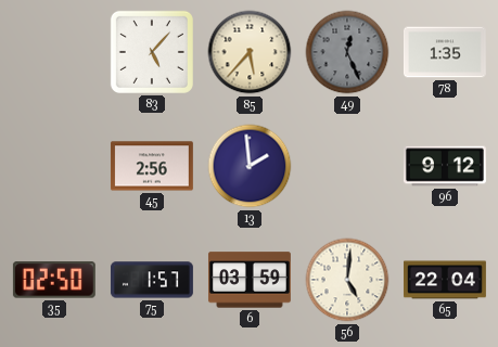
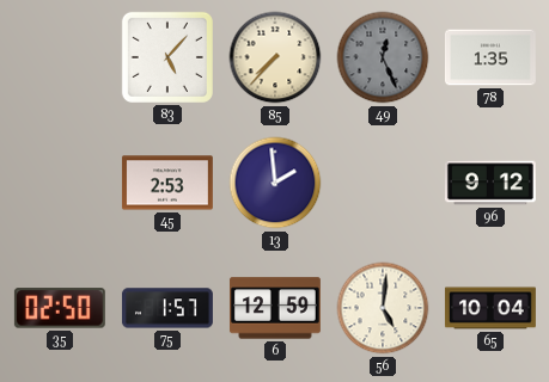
85: 5:37 -> 7:37
45: 2:56 -> 2:53
6: 03:59 -> 12:59
65: 22:04 -> 10:04
